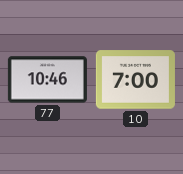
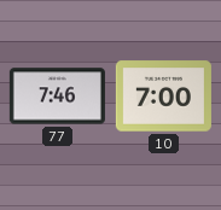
77: 10:46 -> 7:46
